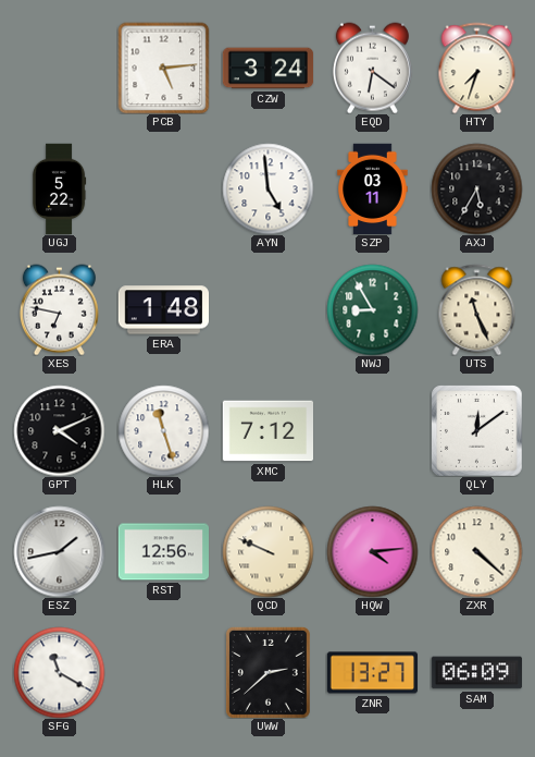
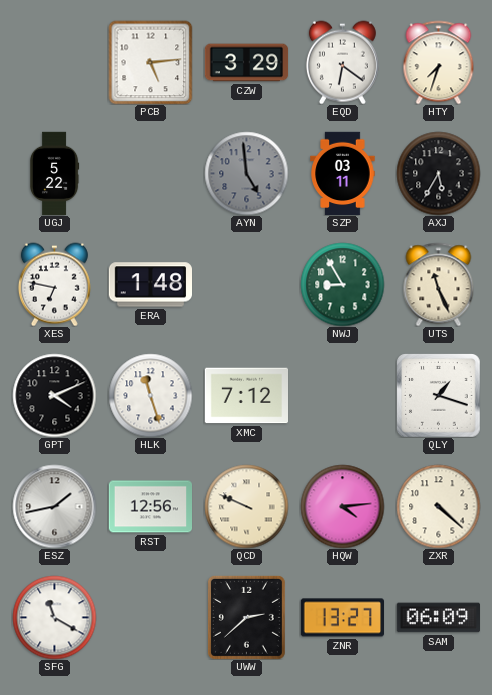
CZW: 3:24 -> 3:29
AYN dial: white -> grey
QLY: 12:09 -> 1:18
